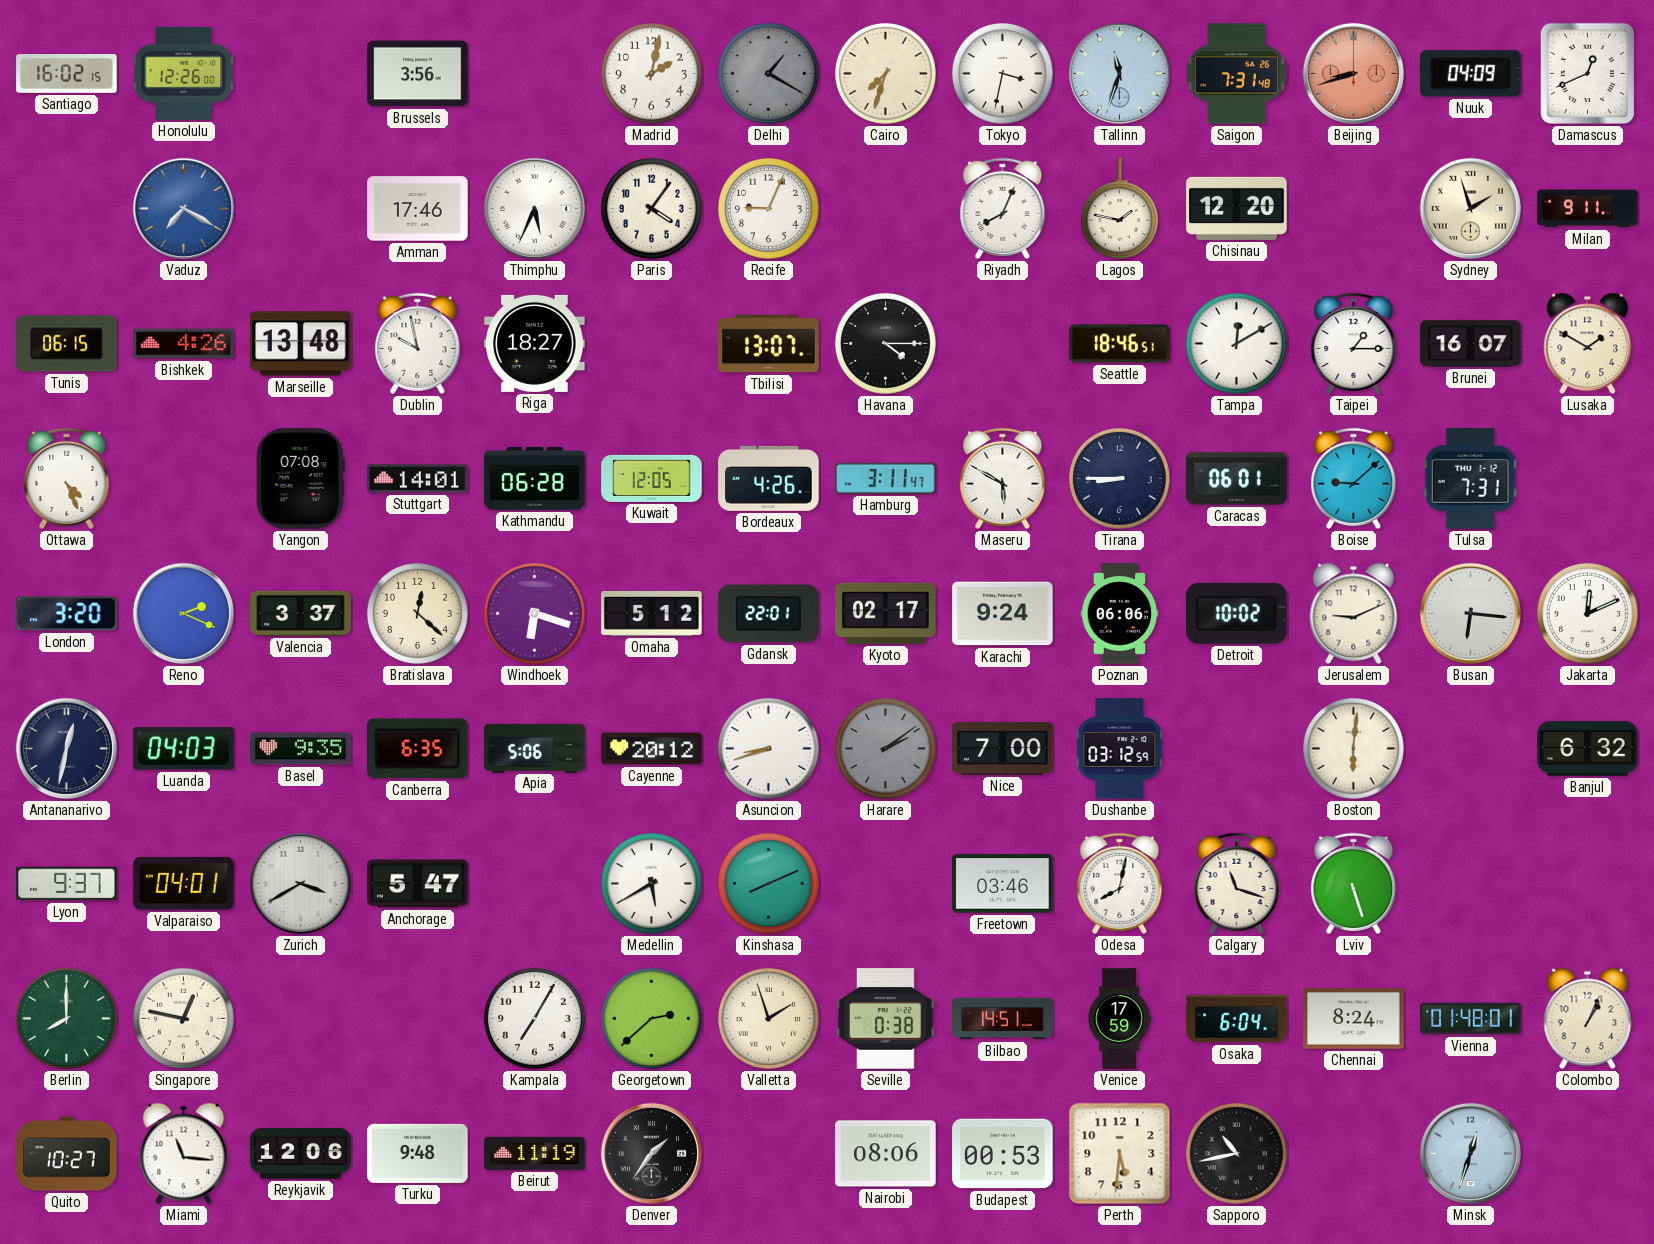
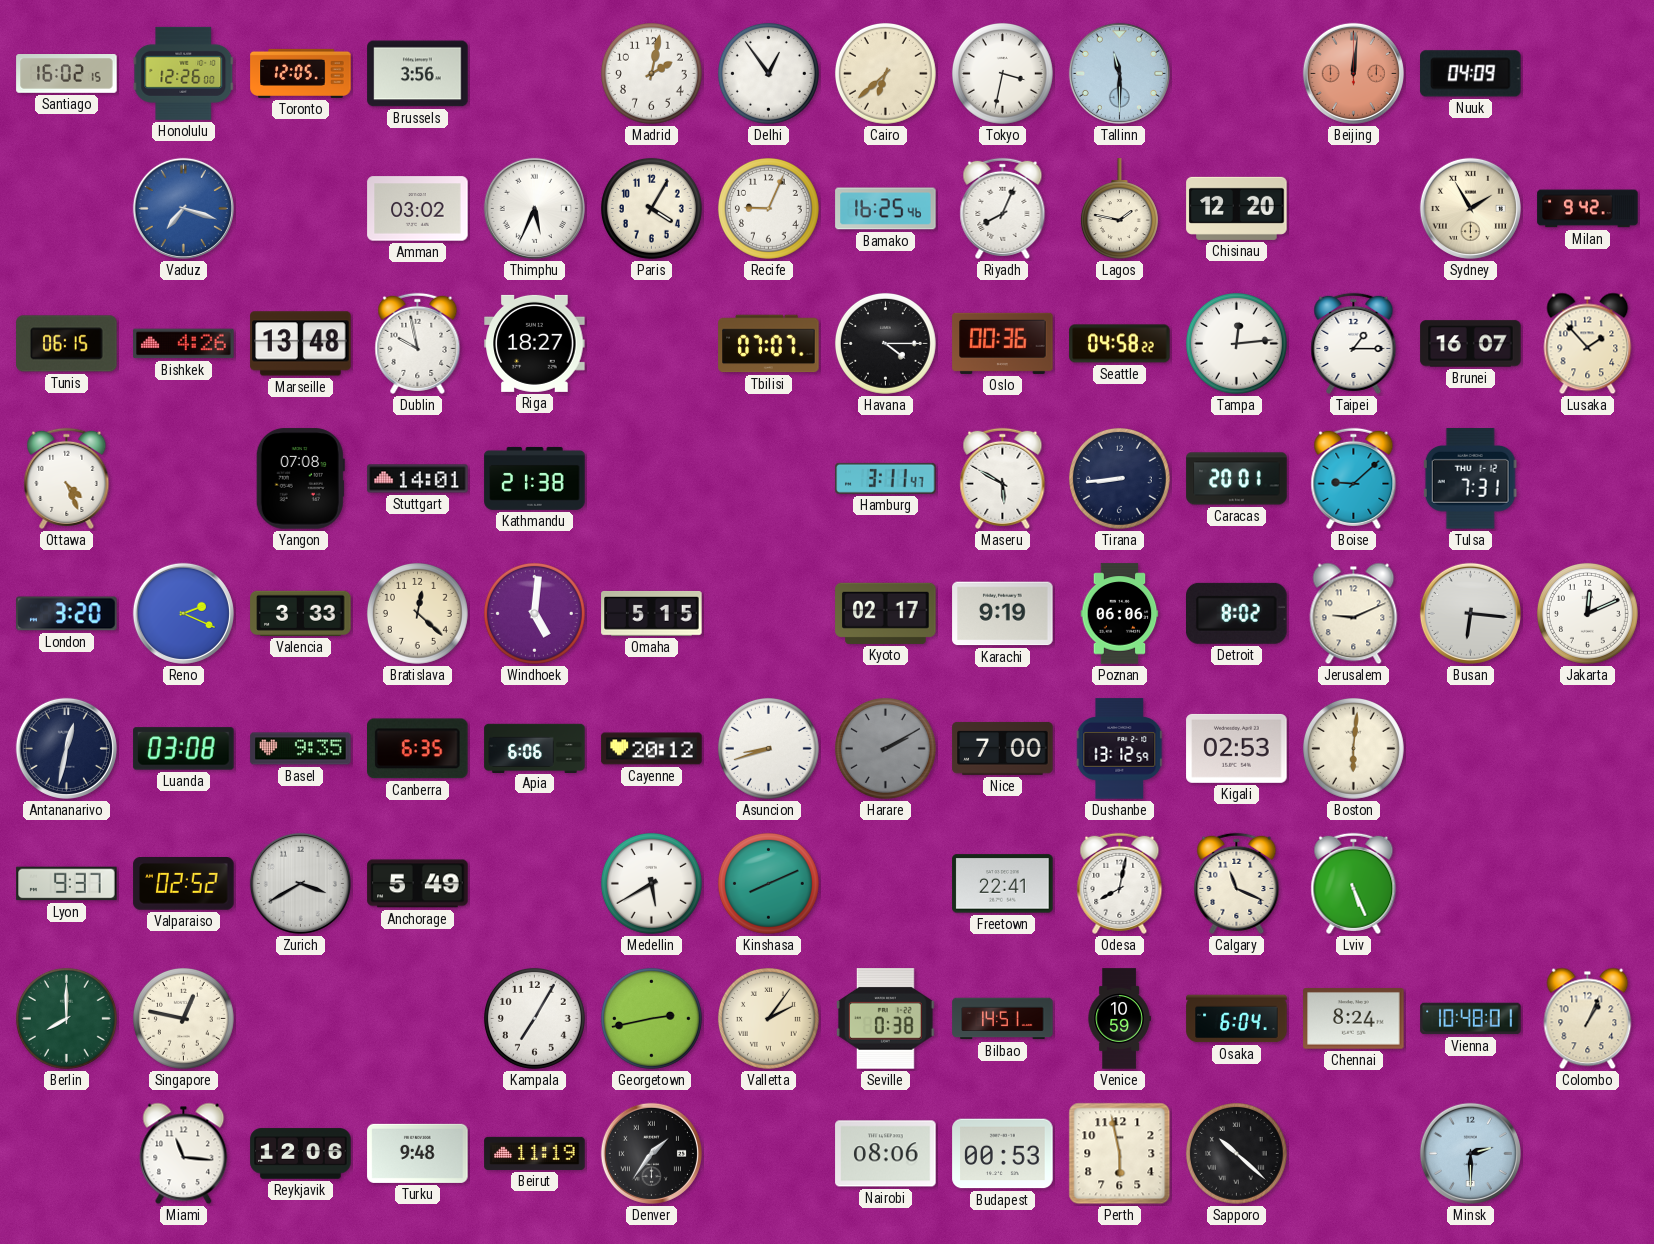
Toronto: none -> 12:05
Delhi: 1:20 -> 12:54
Delhi dial: grey -> white
Cairo: 7:33 -> 6:38
Tallinn: 11:33 -> 11:30
Saigon: 7:31 -> none
Beijing: 8:42 -> 12:01
Damascus: 12:41 -> none
Vaduz: 7:20 -> 7:18
Amman: 17:46 -> 03:02
Paris: 4:06 -> 4:05
Bamako: none -> 16:25
Sydney: 1:57 -> 1:55
Milan: 9:11 -> 9:42
Tbilisi: 13:07 -> 07:07
Oslo: none -> 00:36
Seattle: 18:46 -> 04:58
Tampa: 12:10 -> 12:14
Lusaka: 1:50 -> 1:53
Kathmandu: 06:28 -> 21:38
Kuwait: 12:05 -> none
Bordeaux: 4:26 -> none
Tirana: 8:45 -> 8:44
Caracas: 06:01 -> 20:01
Valencia: 3:37 -> 3:33
Windhoek: 6:18 -> 5:01
Omaha: 5:12 -> 5:15
Gdansk: 22:01 -> none
Karachi: 9:24 -> 9:19
Detroit: 10:02 -> 8:02
Luanda: 04:03 -> 03:08
Apia: 5:06 -> 6:06
Harare: 2:09 -> 2:10
Dushanbe: 03:12 -> 13:12
Kigali: none -> 02:53
Banjul: 6:32 -> none
Valparaiso: 04:01 -> 02:52
Anchorage: 5:47 -> 5:49
Freetown: 03:46 -> 22:41
Calgary: 11:18 -> 11:19
Lviv: 5:27 -> 5:26
Georgetown: 2:38 -> 2:43
Valletta: 1:57 -> 2:06
Venice: 17:59 -> 10:59
Vienna: 01:48 -> 10:48
Quito: 10:27 -> none
Perth: 5:31 -> 5:58
Sapporo: 10:43 -> 10:22
Minsk: 12:33 -> 2:30
